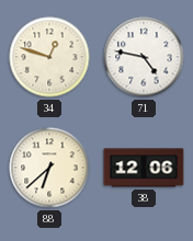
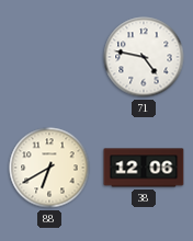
34: 12:48 -> none
88: 6:38 -> 6:40
